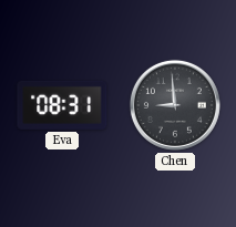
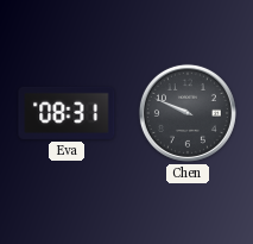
Chen: 8:59 -> 9:49
